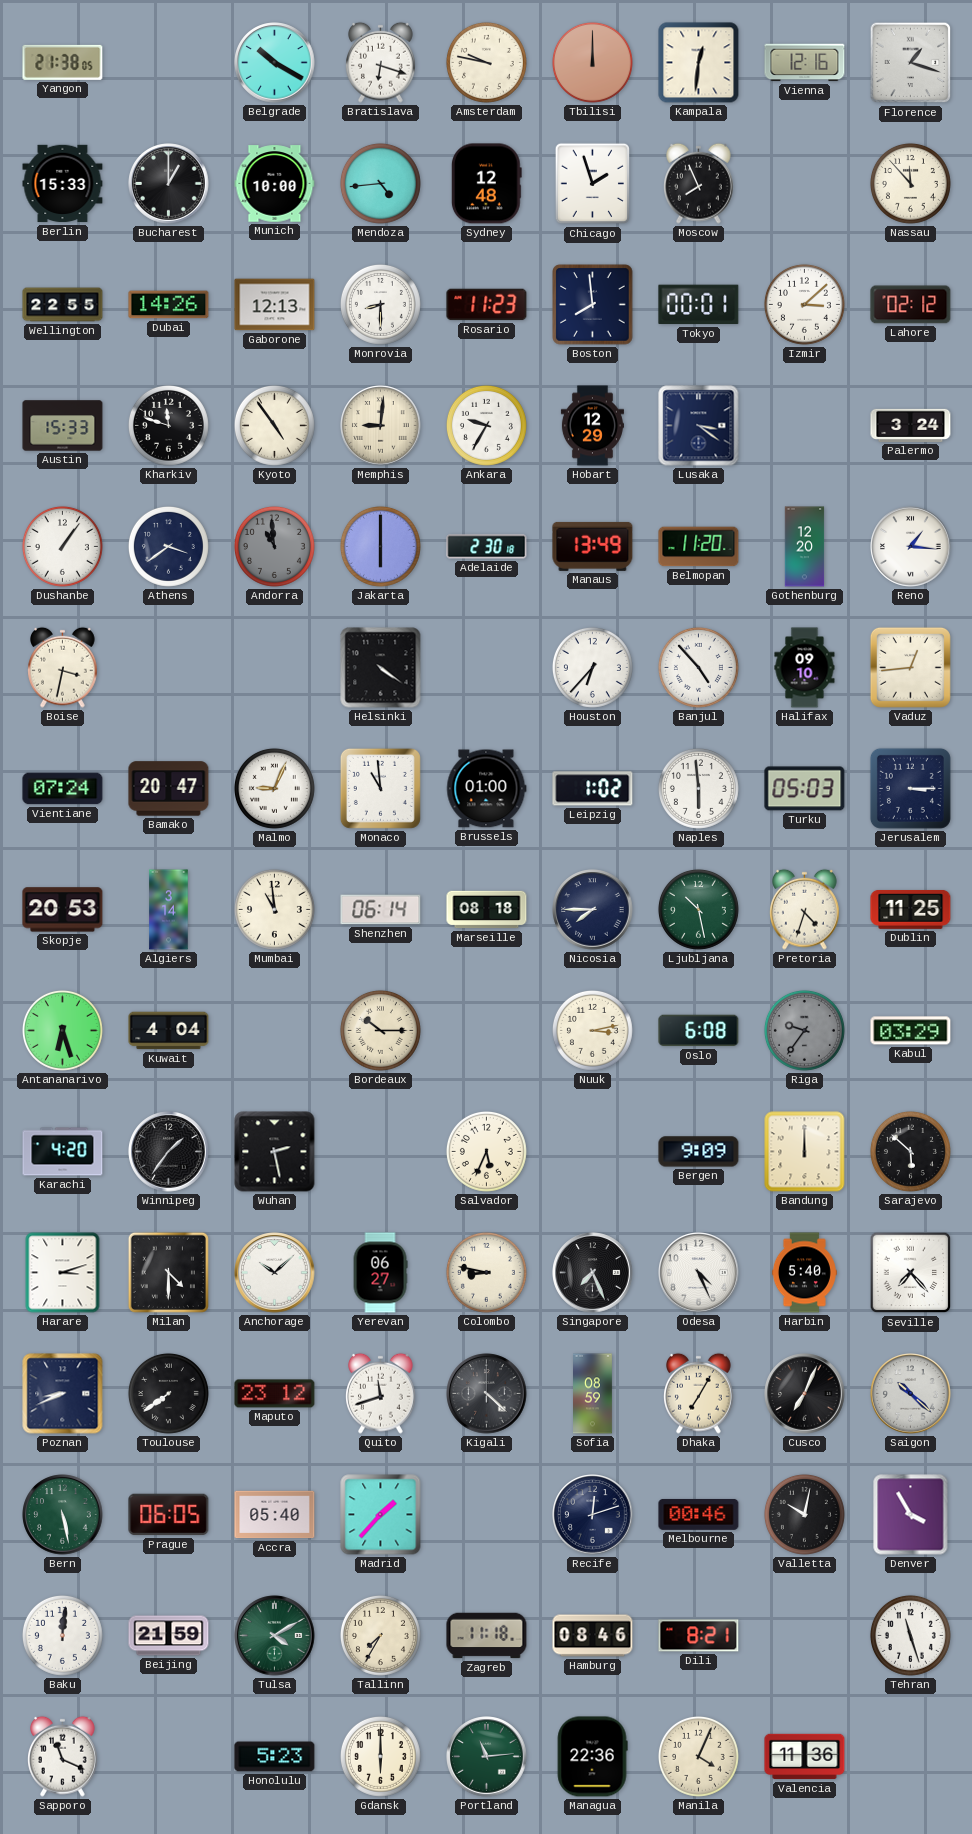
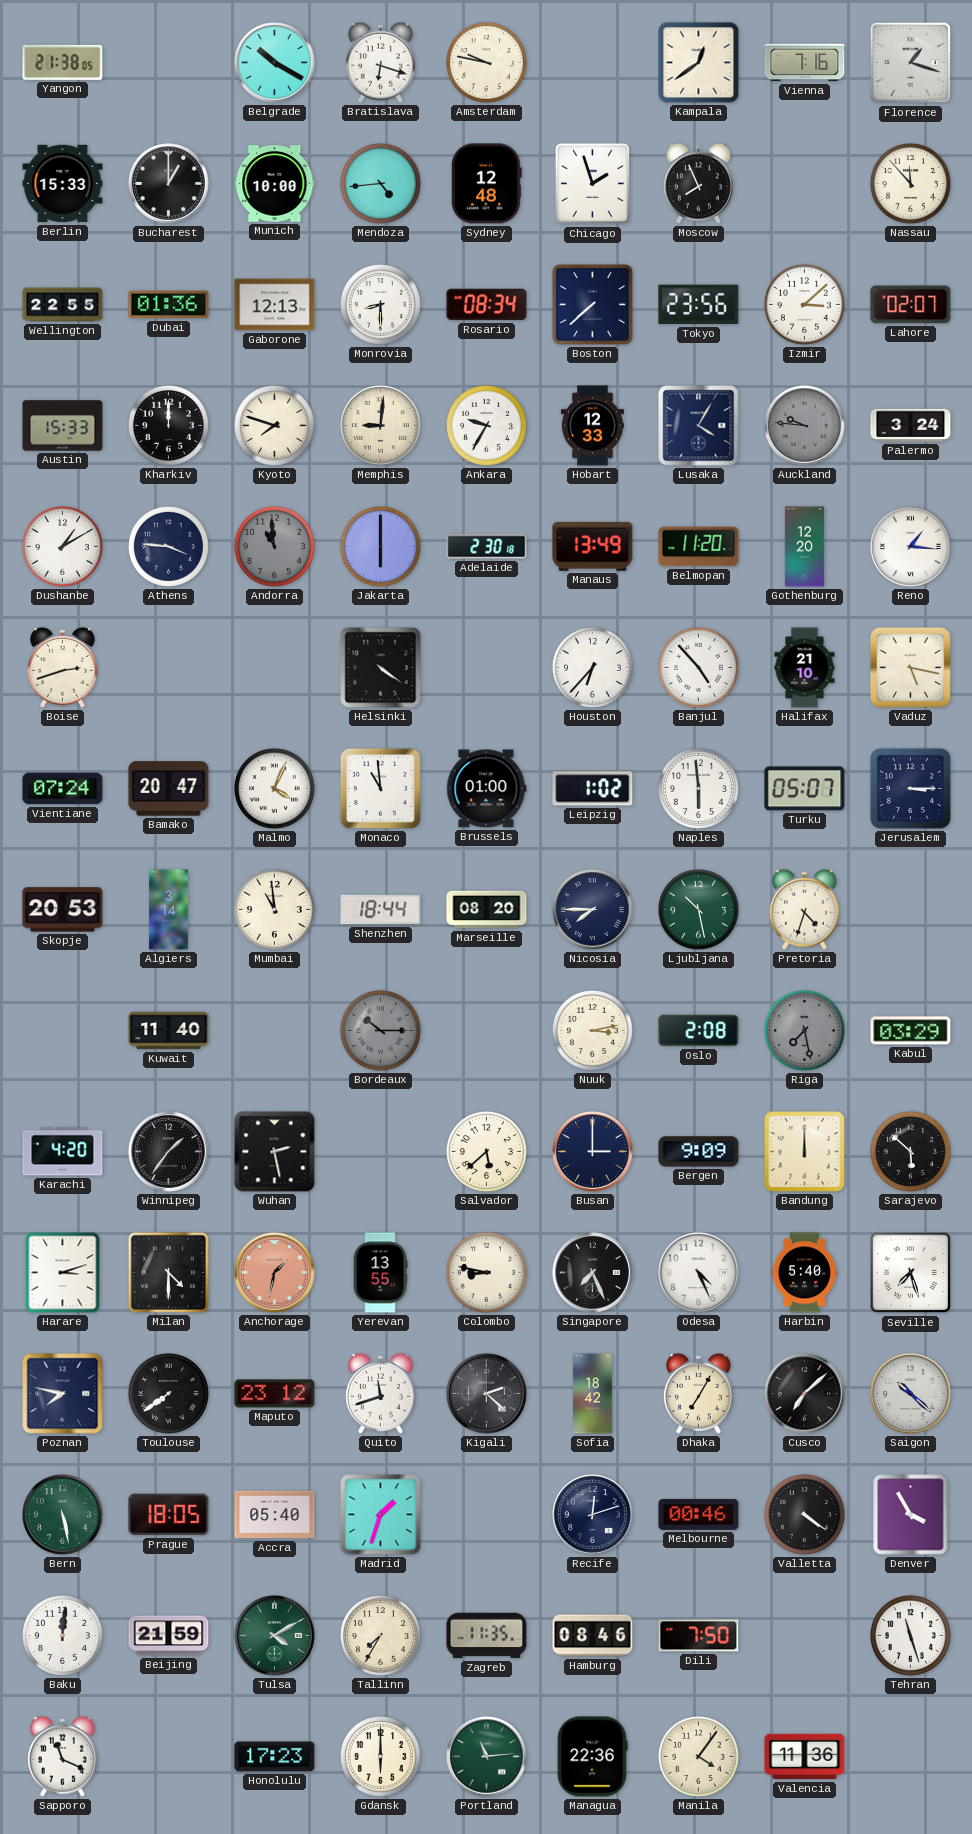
Tbilisi: 12:00 -> none
Kampala: 12:31 -> 12:39
Vienna: 12:16 -> 7:16
Dubai: 14:26 -> 01:36
Rosario: 11:23 -> 08:34
Boston: 7:59 -> 7:38
Tokyo: 00:01 -> 23:56
Lahore: 02:12 -> 02:07
Kharkiv: 11:48 -> 12:00
Kyoto: 4:54 -> 7:48
Hobart: 12:29 -> 12:33
Lusaka: 3:21 -> 4:05
Auckland: none -> 9:46
Dushanbe: 1:06 -> 1:10
Athens: 3:39 -> 3:46
Boise: 3:32 -> 2:42
Halifax: 09:10 -> 21:10
Vaduz: 12:44 -> 5:17
Malmo: 9:04 -> 4:04
Turku: 05:03 -> 05:07
Shenzhen: 06:14 -> 18:44
Marseille: 08:18 -> 08:20
Dublin: 11:25 -> none
Antananarivo: 6:27 -> none
Kuwait: 4:04 -> 11:40
Bordeaux dial: cream -> grey
Oslo: 6:08 -> 2:08
Riga: 9:36 -> 7:28
Salvador: 5:34 -> 5:38
Busan: none -> 3:00
Anchorage: 10:08 -> 1:32
Anchorage dial: white -> salmon
Yerevan: 06:27 -> 13:55
Seville: 7:23 -> 7:27
Poznan: 8:41 -> 7:47
Kigali: 4:22 -> 2:22
Sofia: 08:59 -> 18:42
Cusco: 7:04 -> 7:08
Prague: 06:05 -> 18:05
Madrid: 1:37 -> 1:33
Valletta: 10:02 -> 4:21
Zagreb: 11:18 -> 11:35
Dili: 8:21 -> 7:50
Honolulu: 5:23 -> 17:23
Manila: 4:04 -> 4:06
